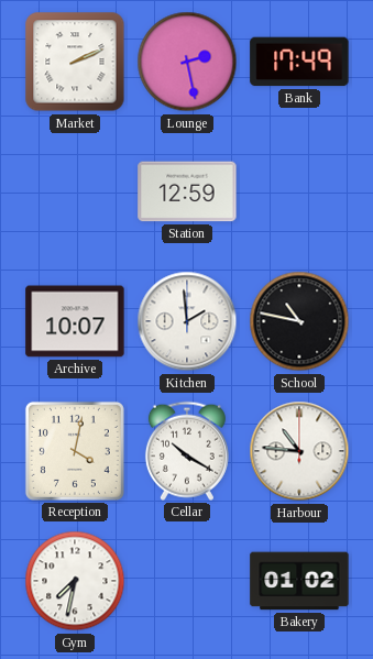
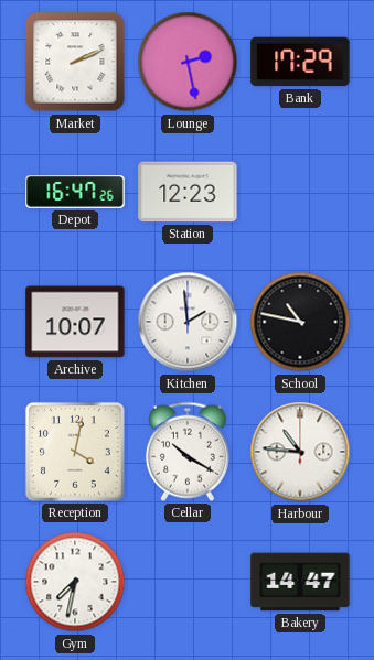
Bank: 17:49 -> 17:29
Depot: none -> 16:47
Station: 12:59 -> 12:23
Bakery: 01:02 -> 14:47
